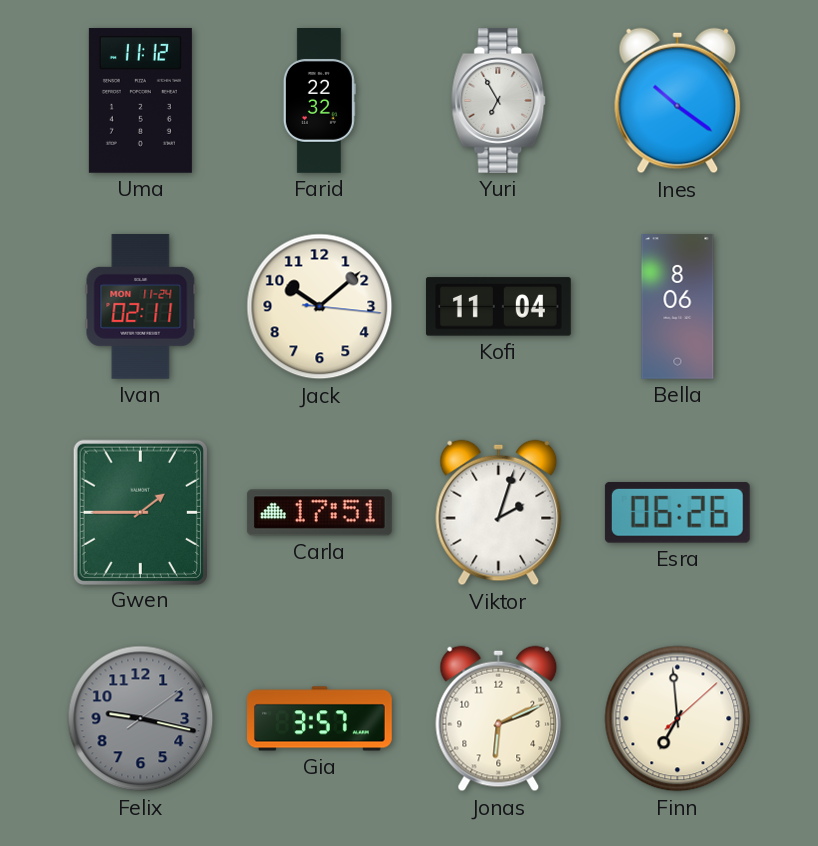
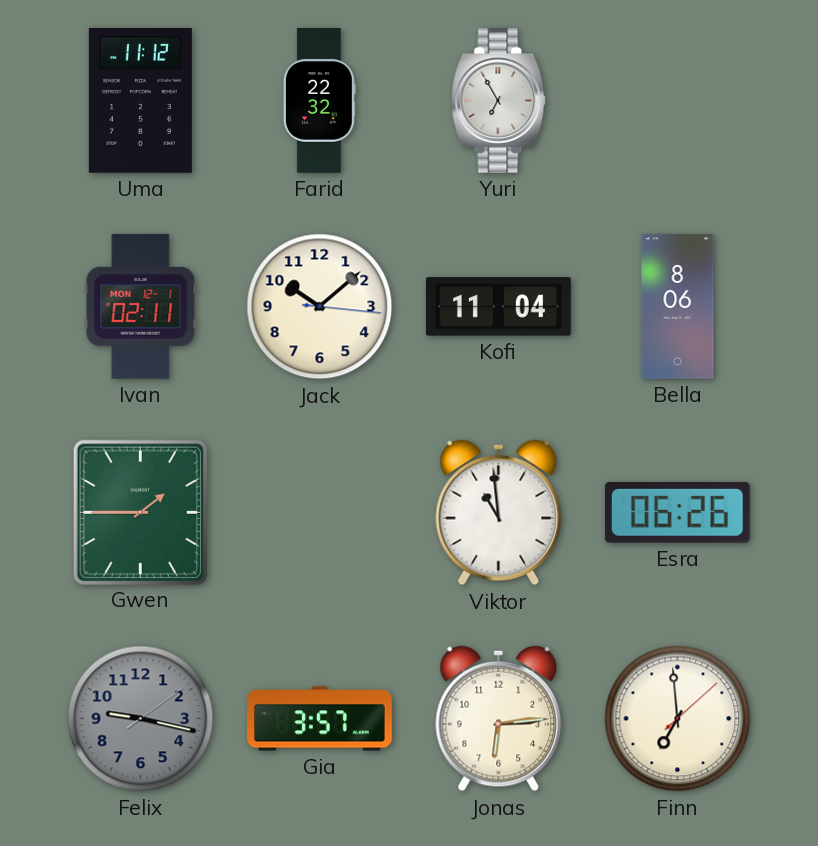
Ines: 10:21 -> none
Ivan date: MON 11-24 -> MON 12-1
Carla: 17:51 -> none
Viktor: 2:03 -> 10:59
Jonas: 6:11 -> 6:14
